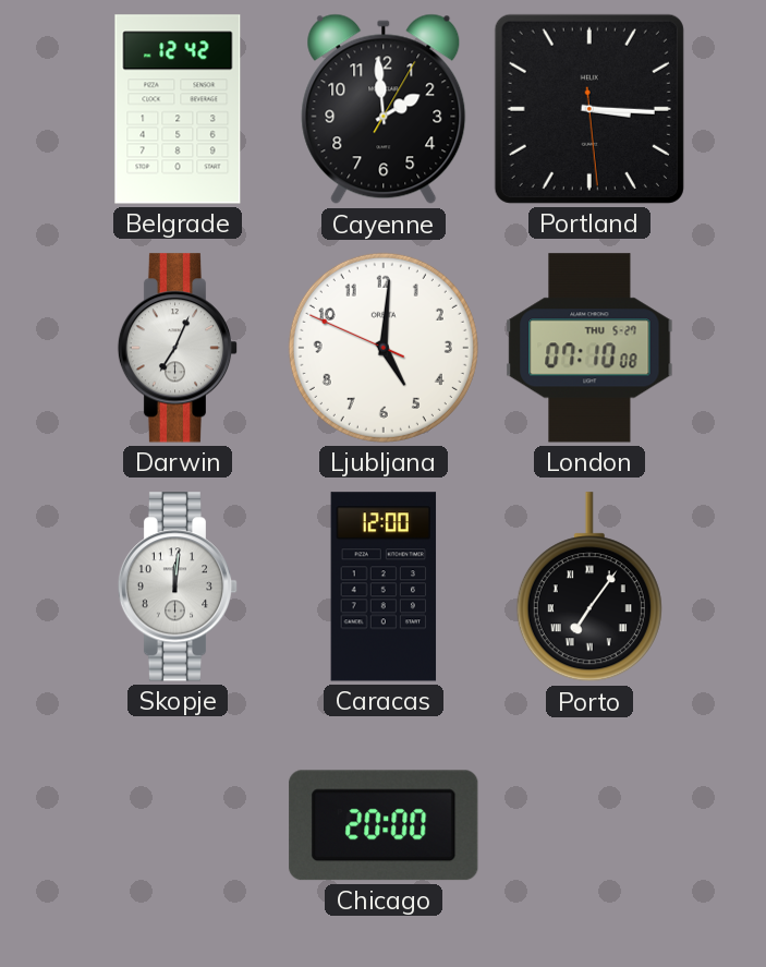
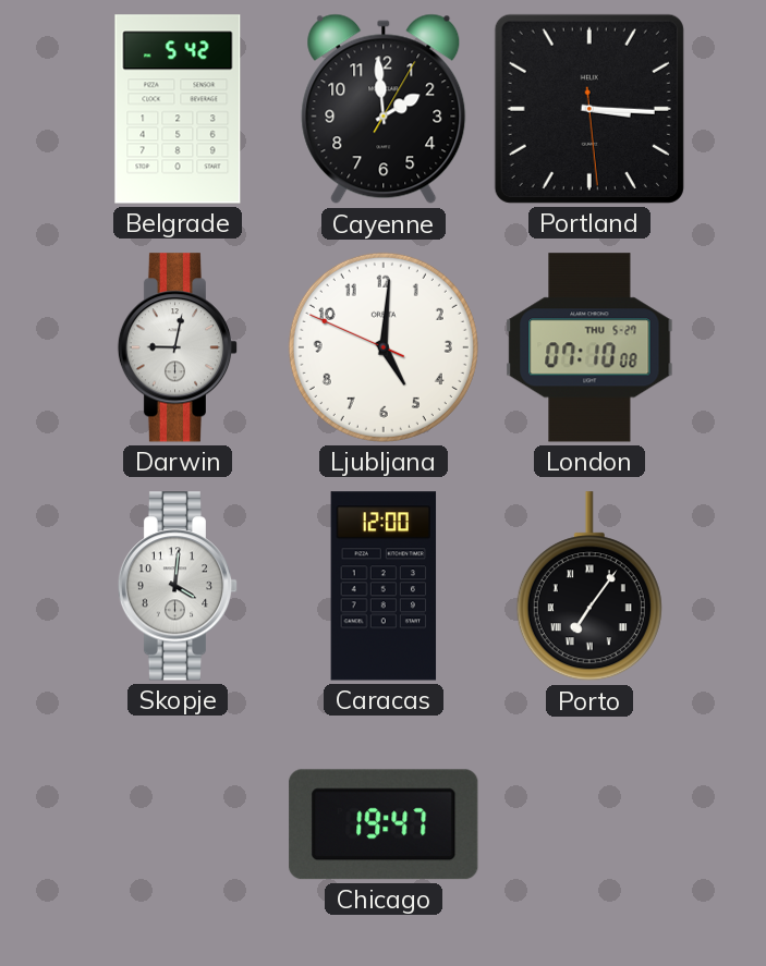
Belgrade: 12:42 -> 5:42
Darwin: 7:04 -> 9:02
Skopje: 12:01 -> 4:01
Chicago: 20:00 -> 19:47
